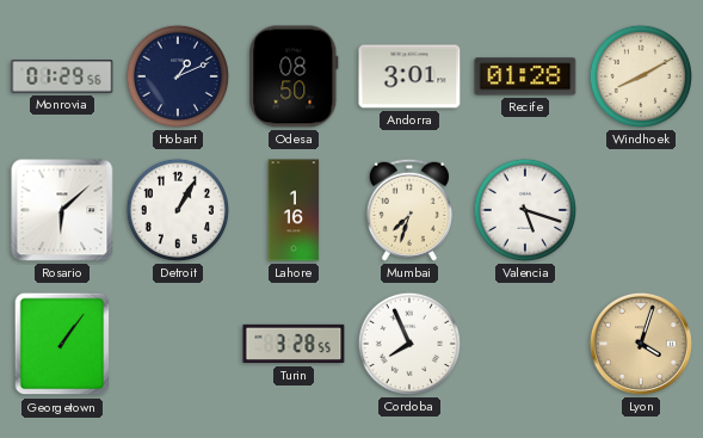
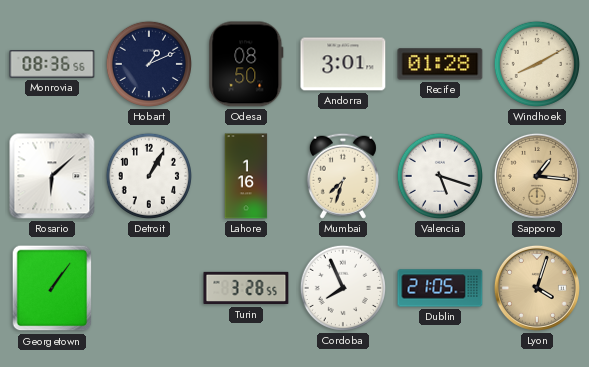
Monrovia: 01:29 -> 08:36
Sapporo: none -> 1:16
Dublin: none -> 21:05
